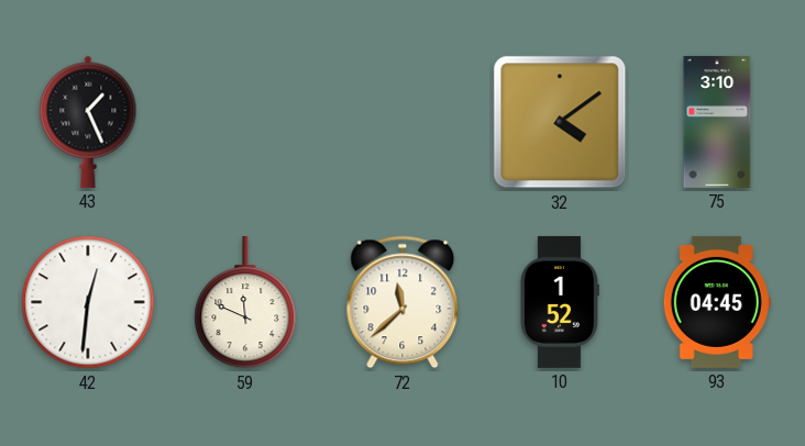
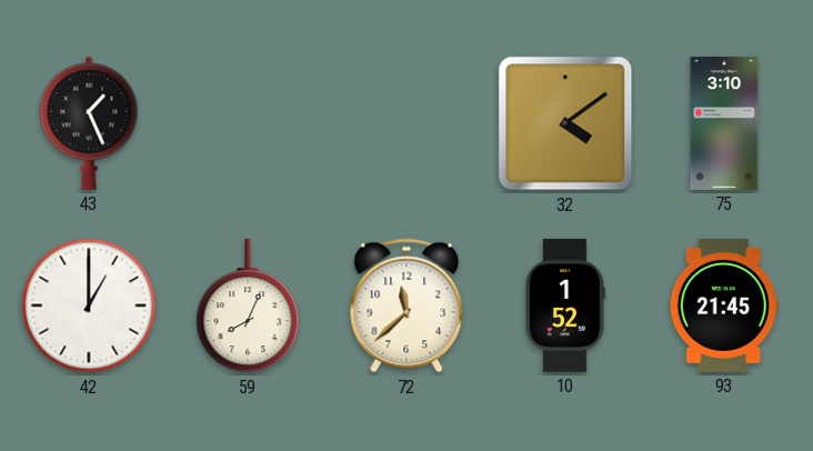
42: 12:31 -> 1:00
59: 11:49 -> 8:04
93: 04:45 -> 21:45
